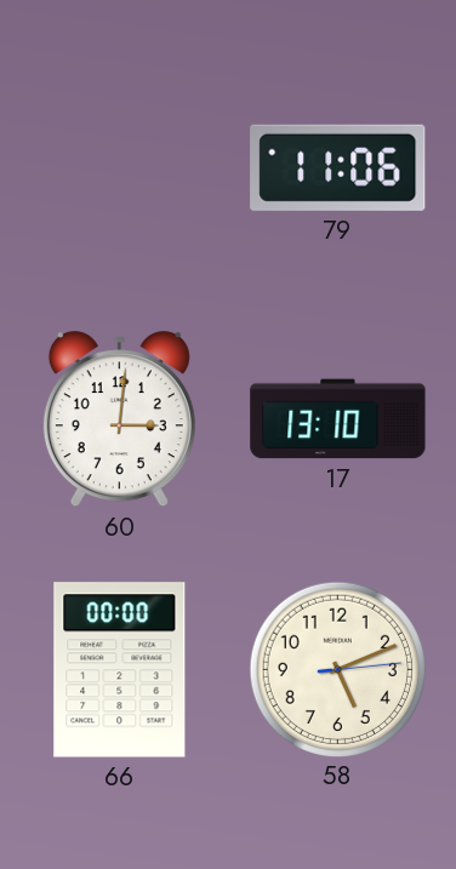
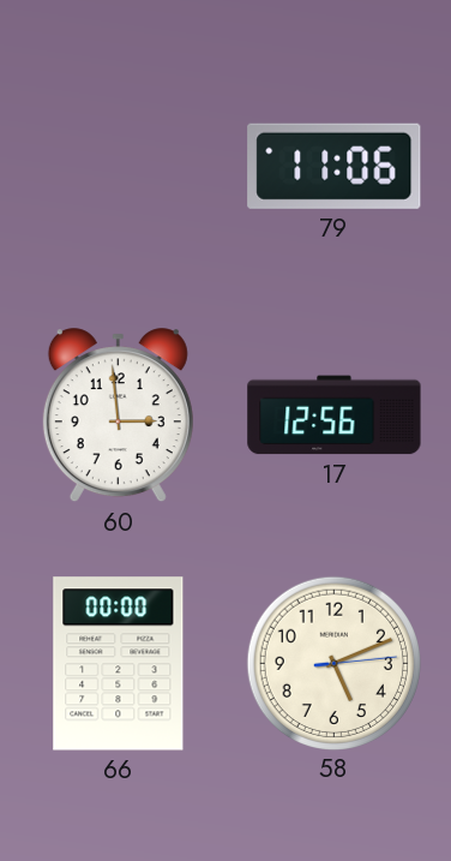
60: 3:01 -> 2:59
17: 13:10 -> 12:56
